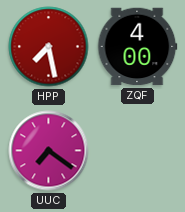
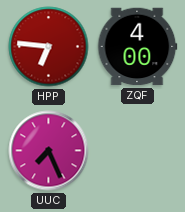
HPP: 7:28 -> 6:46
UUC: 7:21 -> 7:26
